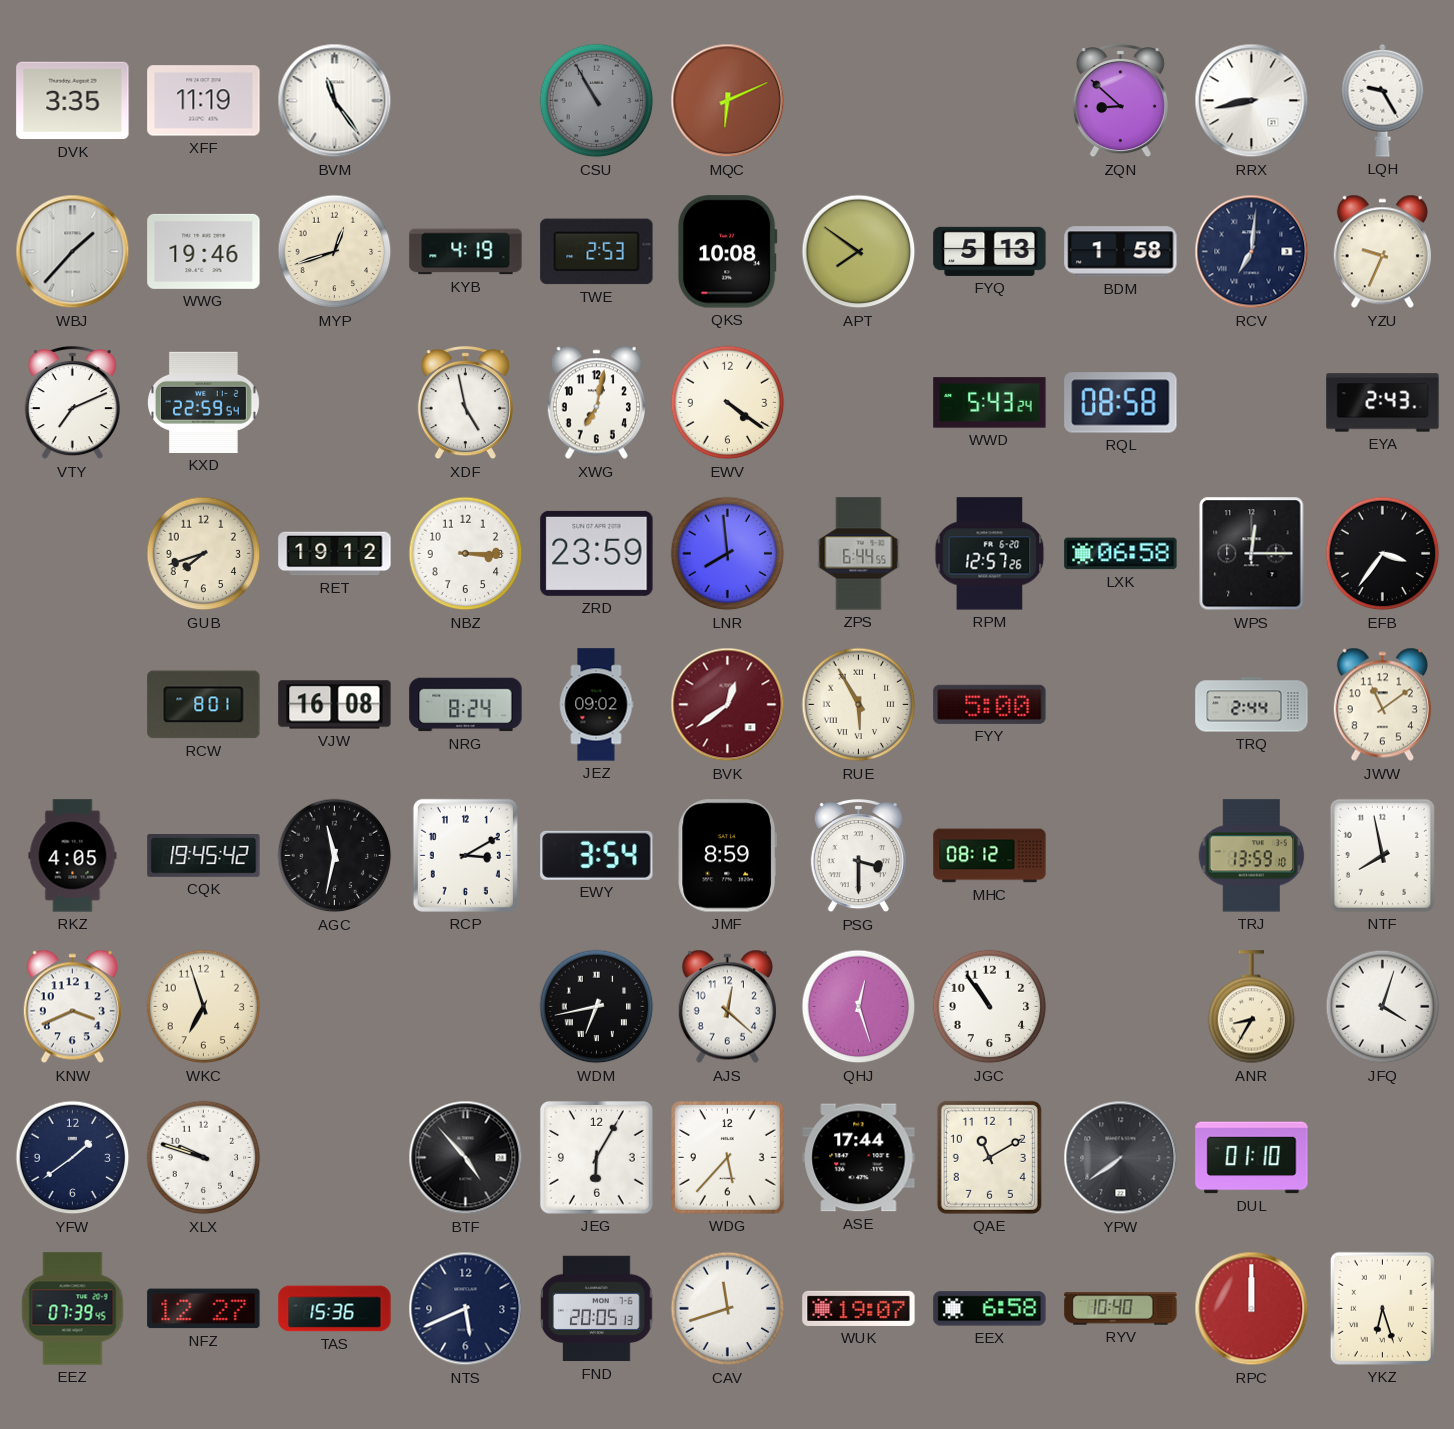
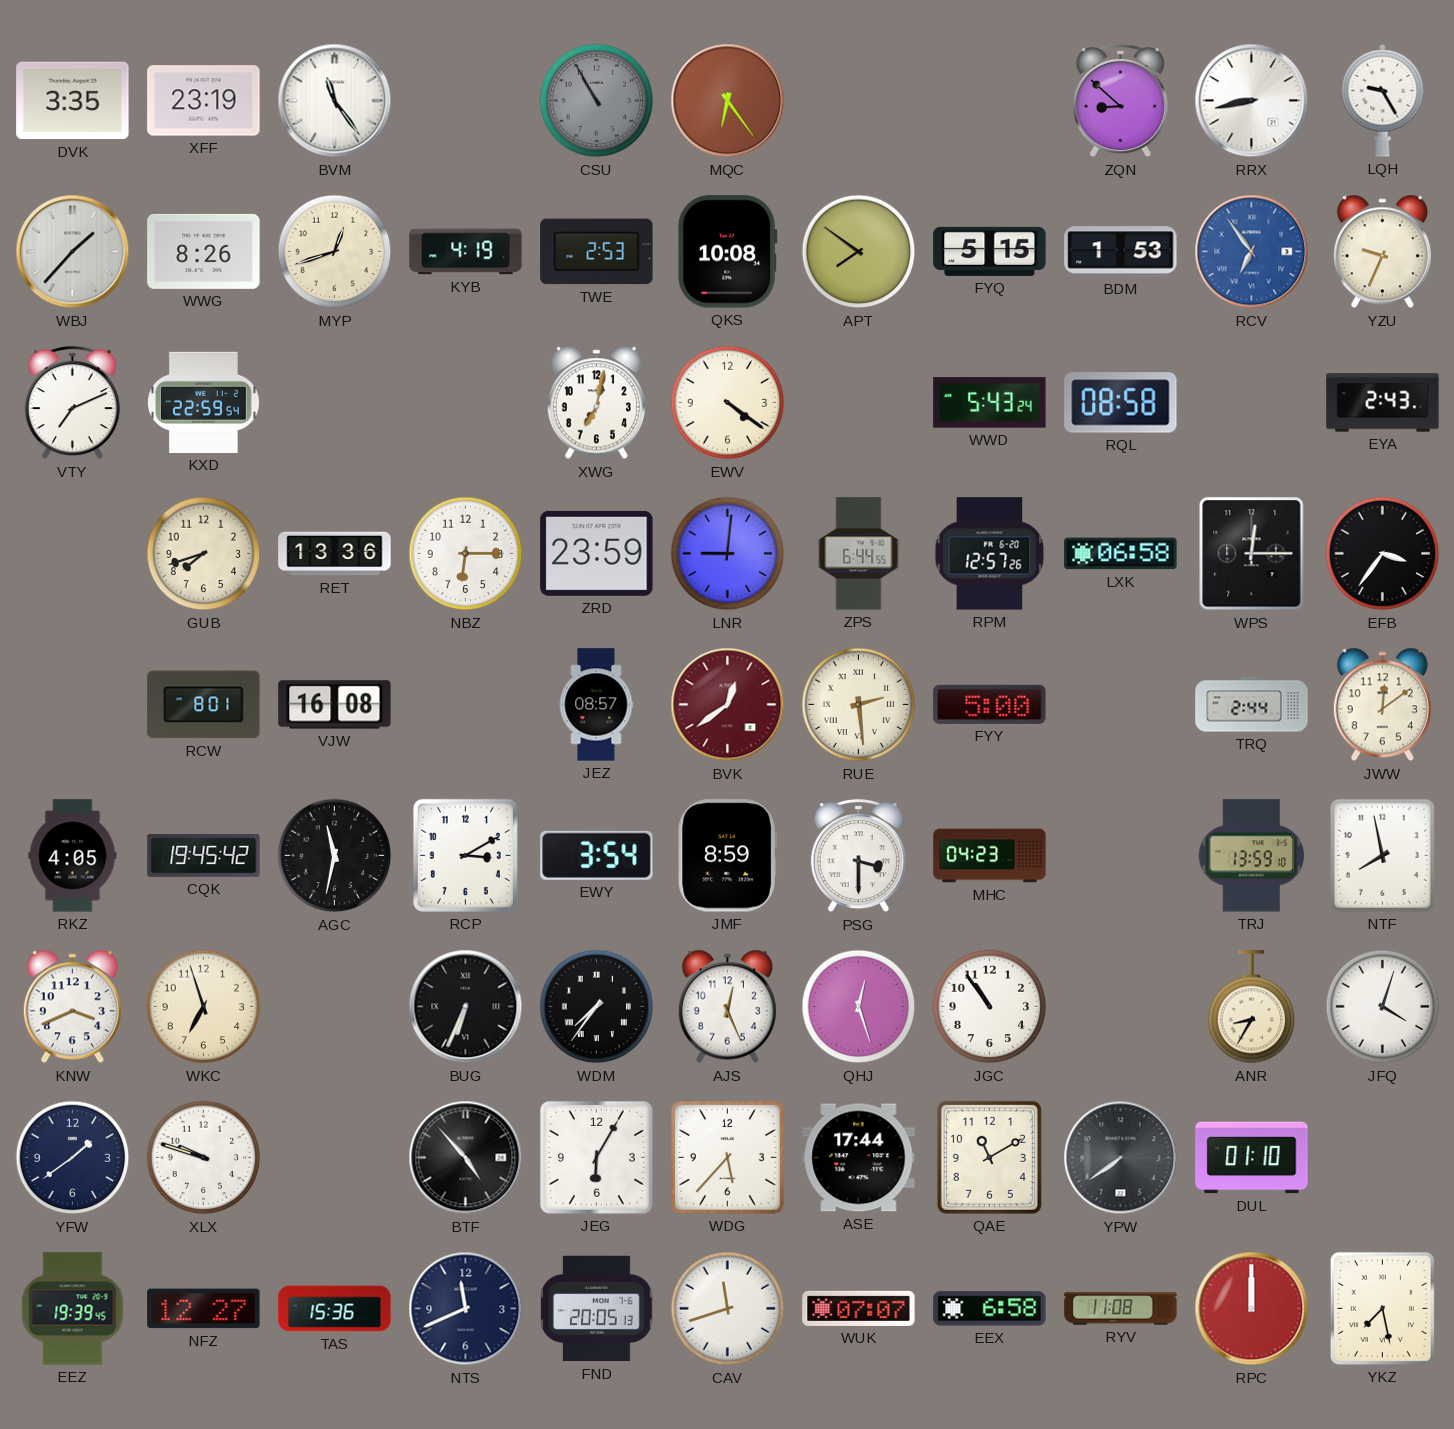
XFF: 11:19 -> 23:19
MQC: 6:11 -> 6:24
WWG: 19:46 -> 8:26
FYQ: 5:13 -> 5:15
BDM: 1:58 -> 1:53
RCV: 7:01 -> 6:54
RCV dial: navy -> blue
XDF: 4:58 -> none
RET: 19:12 -> 13:36
NBZ: 3:15 -> 6:15
LNR: 7:59 -> 9:01
NRG: 8:24 -> none
JEZ: 09:02 -> 08:57
RUE: 5:55 -> 2:29
JWW: 11:09 -> 12:09
MHC: 08:12 -> 04:23
BUG: none -> 6:34
WDM: 6:43 -> 7:36
AJS: 12:22 -> 12:26
EEZ: 07:39 -> 19:39
NTS: 5:41 -> 11:41
WUK: 19:07 -> 07:07
RYV: 10:40 -> 11:08
YKZ: 6:27 -> 7:28
